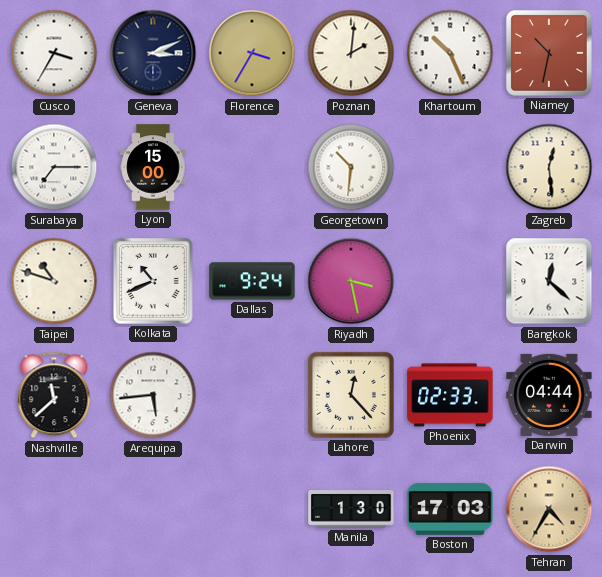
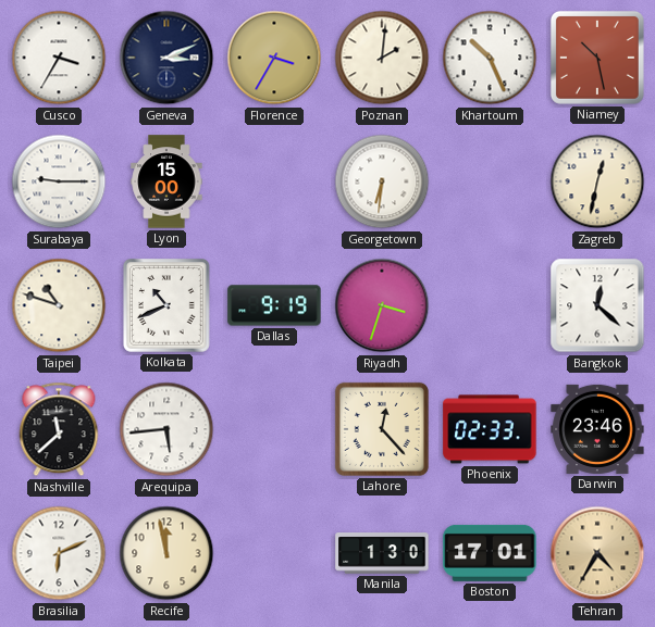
Niamey: 10:32 -> 10:28
Surabaya: 7:15 -> 9:15
Georgetown: 10:31 -> 6:31
Zagreb: 12:29 -> 12:32
Dallas: 9:24 -> 9:19
Riyadh: 3:28 -> 3:33
Darwin: 04:44 -> 23:46
Brasilia: none -> 6:11
Recife: none -> 11:58
Boston: 17:03 -> 17:01
